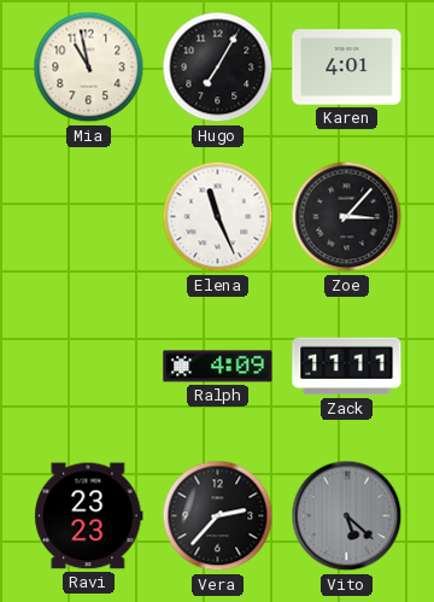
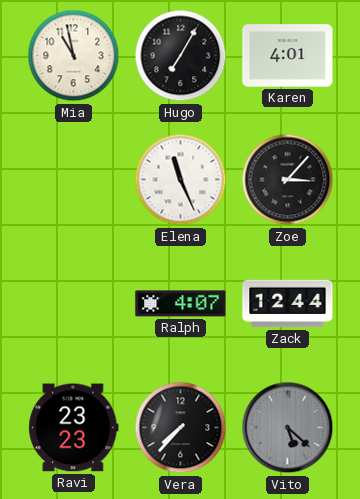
Ralph: 4:09 -> 4:07
Zack: 11:11 -> 12:44
Vera: 2:37 -> 7:37
